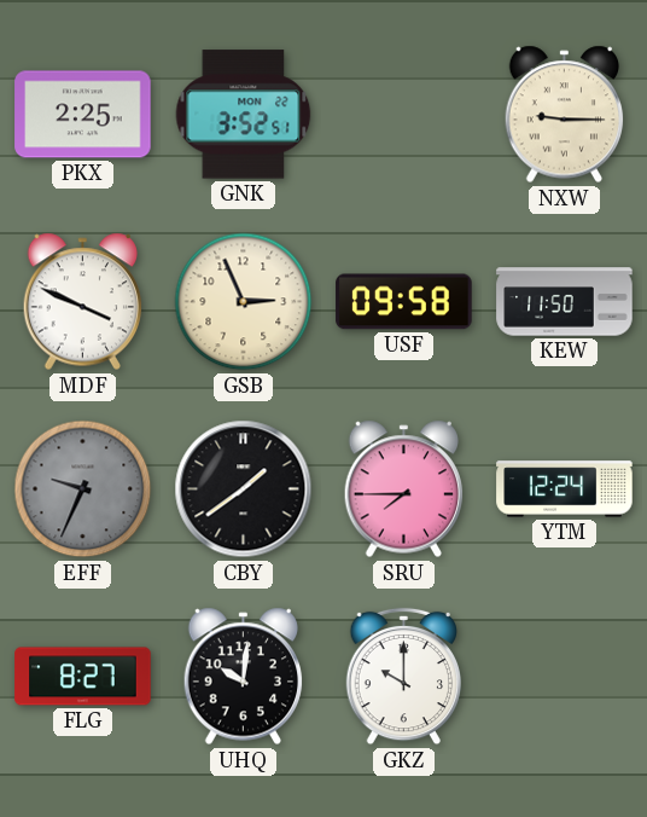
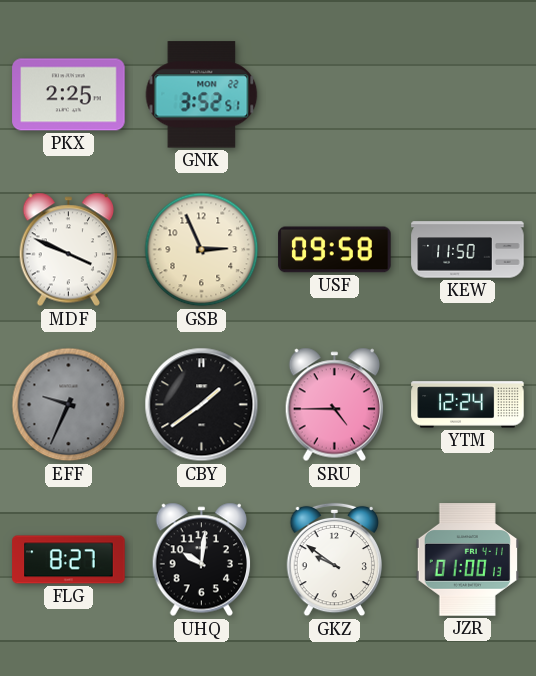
NXW: 9:15 -> none
SRU: 7:45 -> 4:45
GKZ: 10:00 -> 9:51
JZR: none -> 01:00
